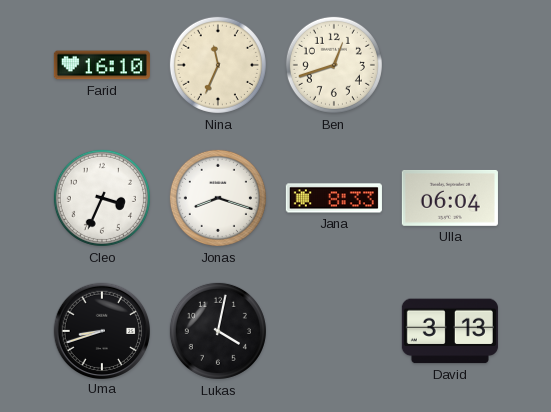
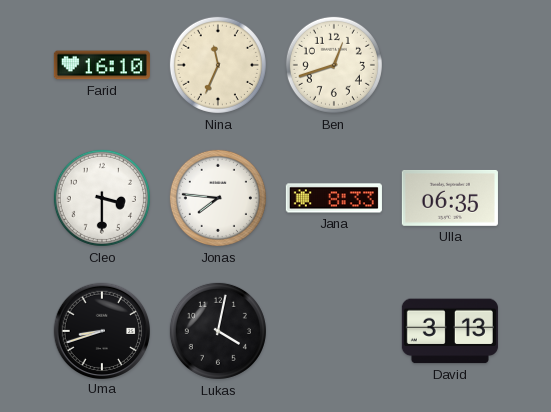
Cleo: 3:34 -> 3:30
Jonas: 8:18 -> 7:46
Ulla: 06:04 -> 06:35
